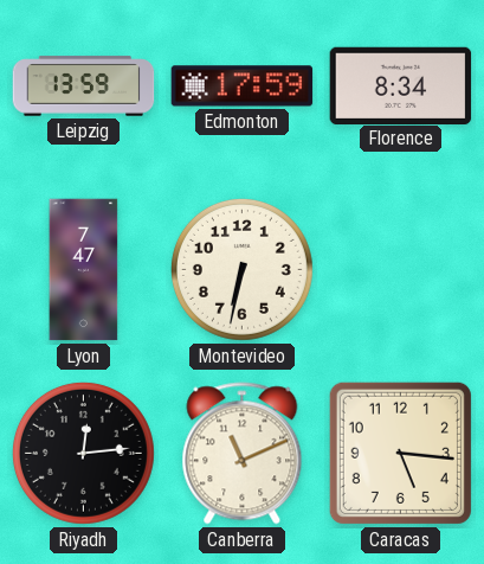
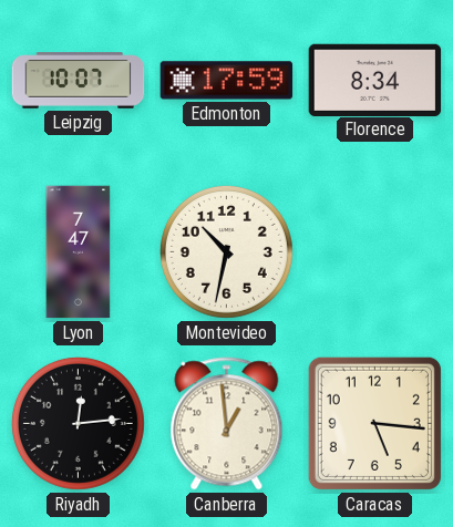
Leipzig: 13:59 -> 10:07
Montevideo: 6:32 -> 10:32
Canberra: 11:11 -> 12:59
